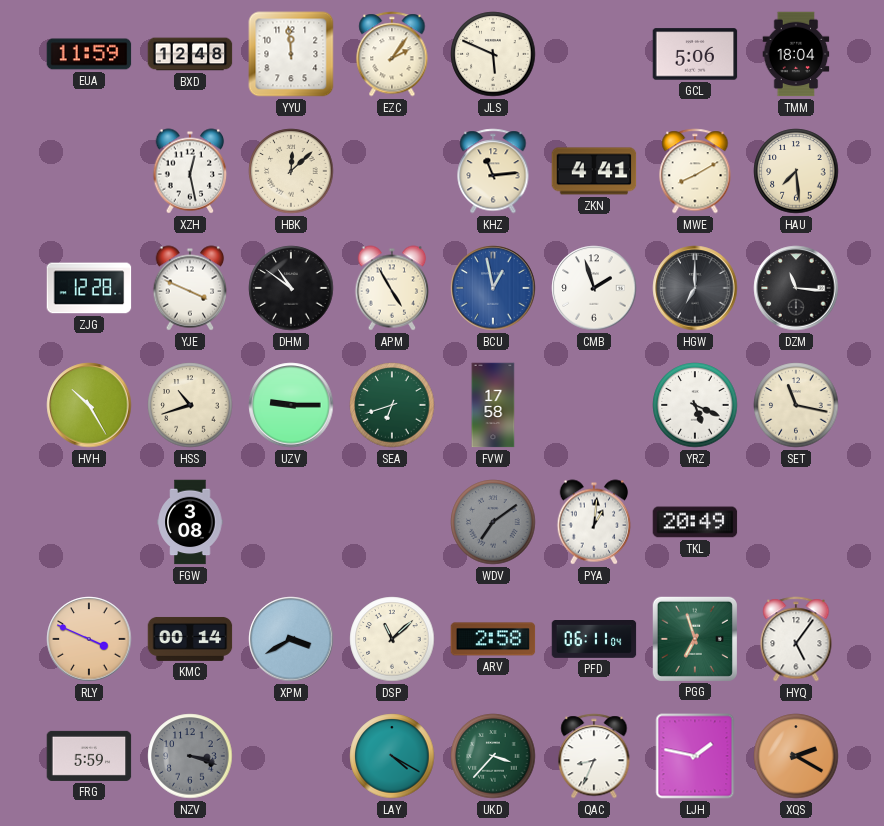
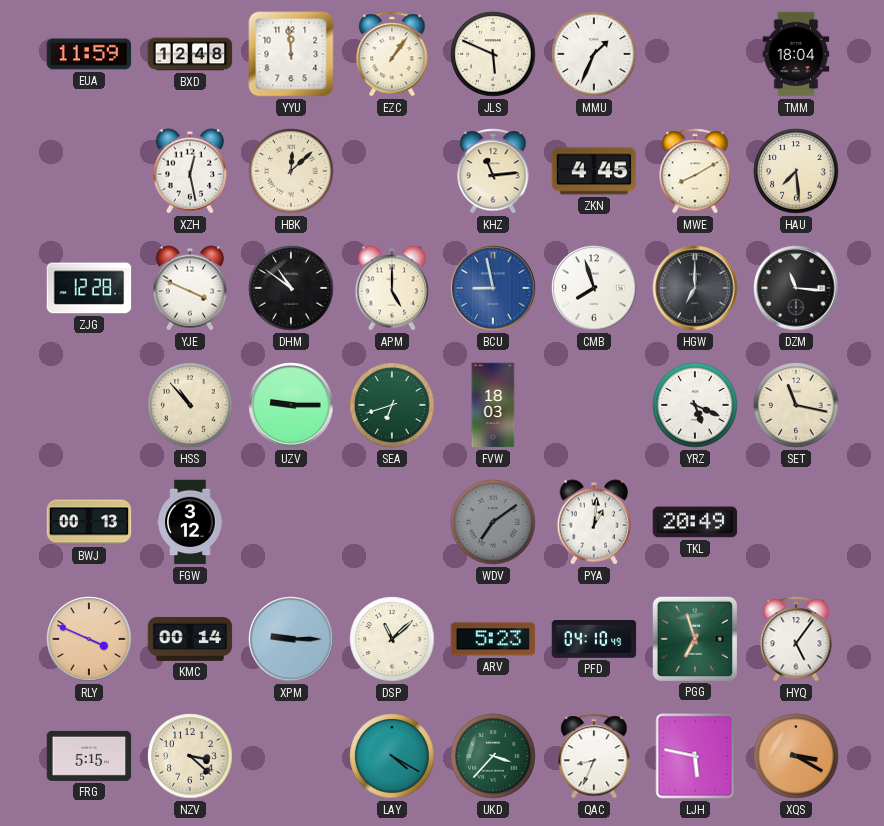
EZC: 2:06 -> 1:06
MMU: none -> 1:34
GCL: 5:06 -> none
ZKN: 4:41 -> 4:45
APM: 4:55 -> 5:00
BCU: 12:58 -> 8:58
CMB: 1:57 -> 7:57
HVH: 10:25 -> none
HSS: 10:42 -> 10:53
FVW: 17:58 -> 18:03
BWJ: none -> 00:13
FGW: 3:08 -> 3:12
XPM: 3:40 -> 9:15
ARV: 2:58 -> 5:23
PFD: 06:11 -> 04:10
FRG: 5:59 -> 5:15
NZV: 3:18 -> 3:22
NZV dial: grey -> cream
LJH: 1:47 -> 5:47
XQS: 2:20 -> 3:20
